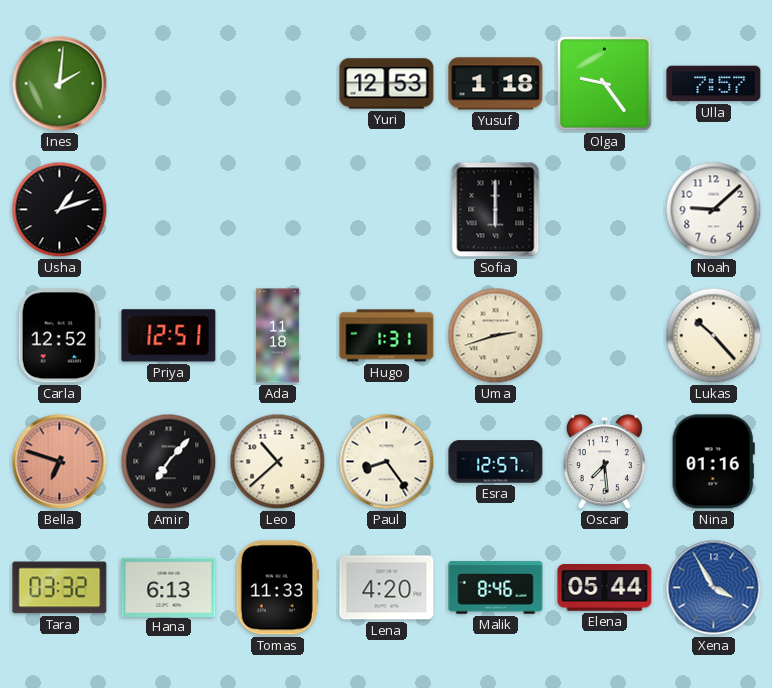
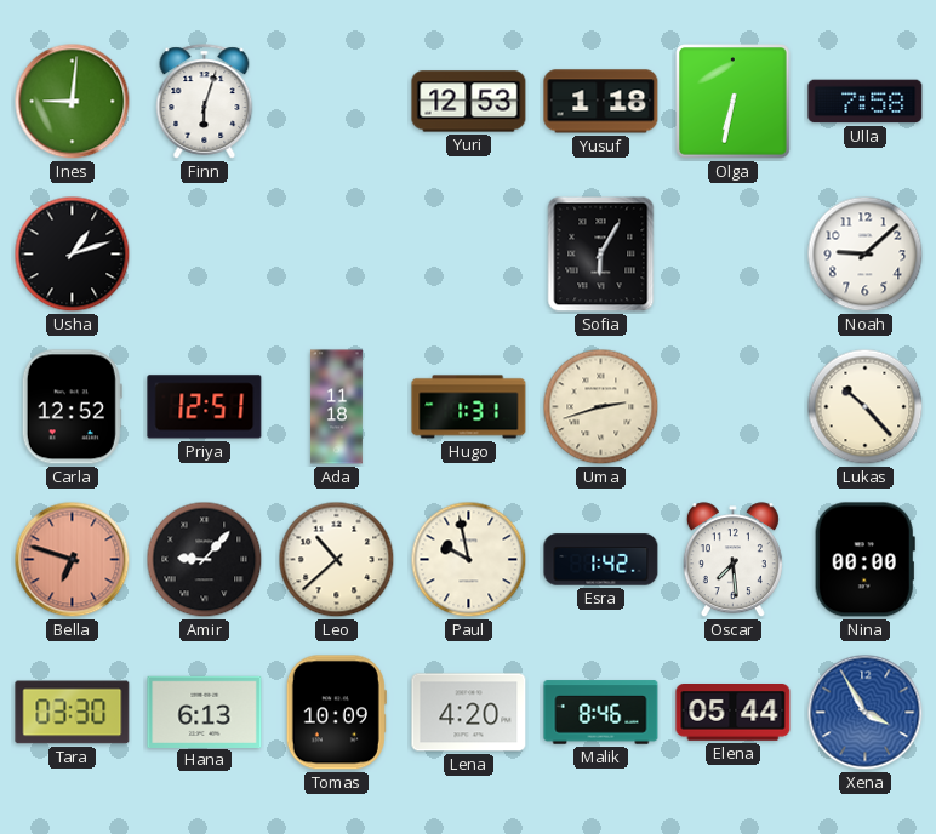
Ines: 2:01 -> 9:01
Finn: none -> 6:03
Olga: 9:24 -> 6:32
Ulla: 7:57 -> 7:58
Sofia: 6:00 -> 6:05
Amir: 7:07 -> 9:07
Paul: 8:24 -> 9:58
Esra: 12:57 -> 1:42
Nina: 01:16 -> 00:00
Tara: 03:32 -> 03:30
Tomas: 11:33 -> 10:09
